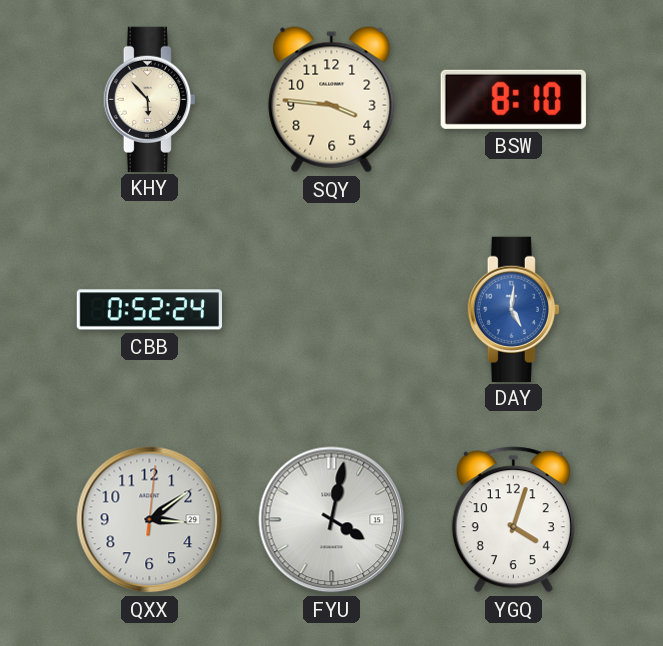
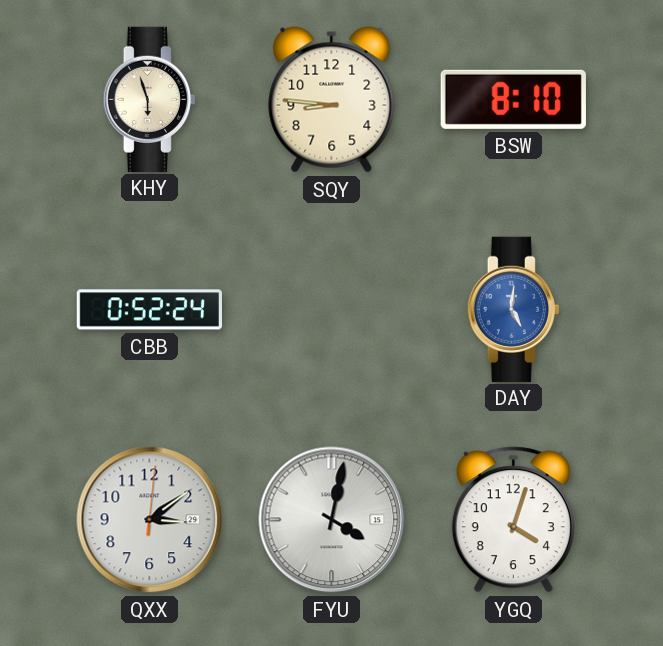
KHY: 5:53 -> 5:57
SQY: 3:46 -> 8:46
